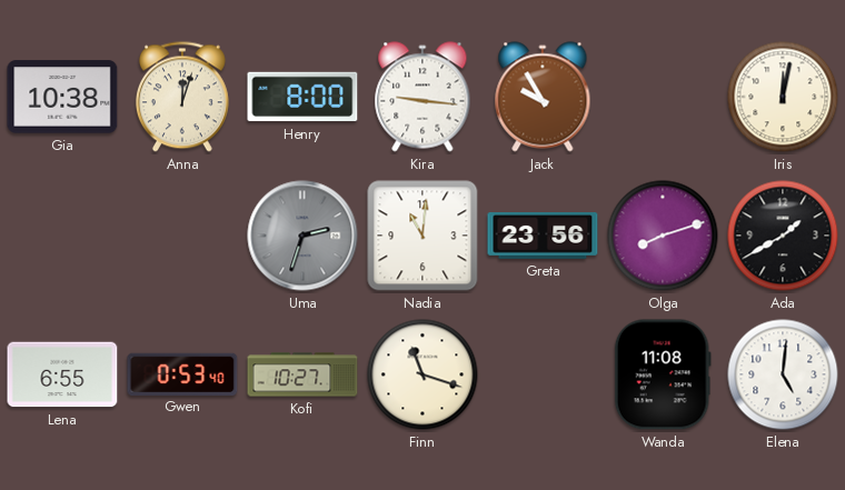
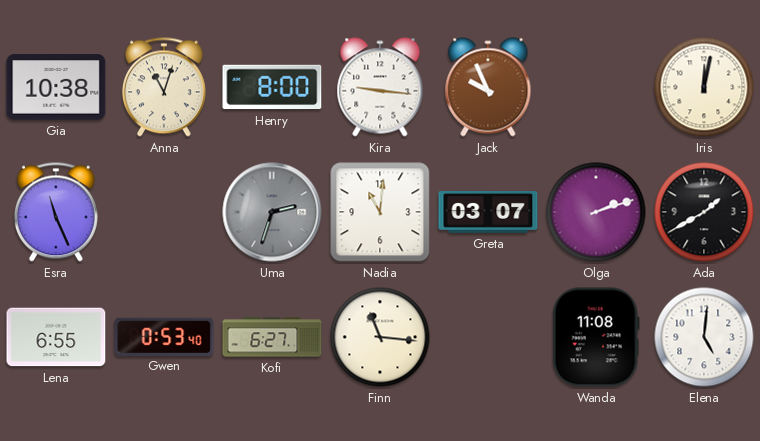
Anna: 12:03 -> 11:03
Jack: 9:55 -> 9:56
Esra: none -> 11:26
Greta: 23:56 -> 03:07
Olga: 8:12 -> 2:12
Kofi: 10:27 -> 6:27
Finn: 11:18 -> 11:16
